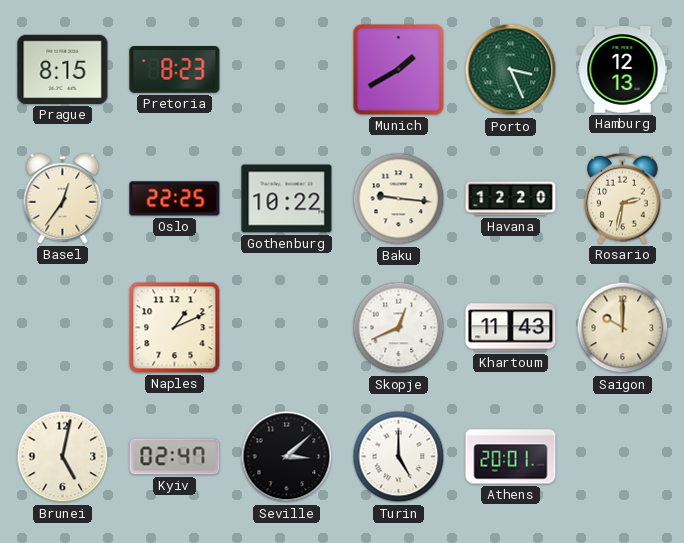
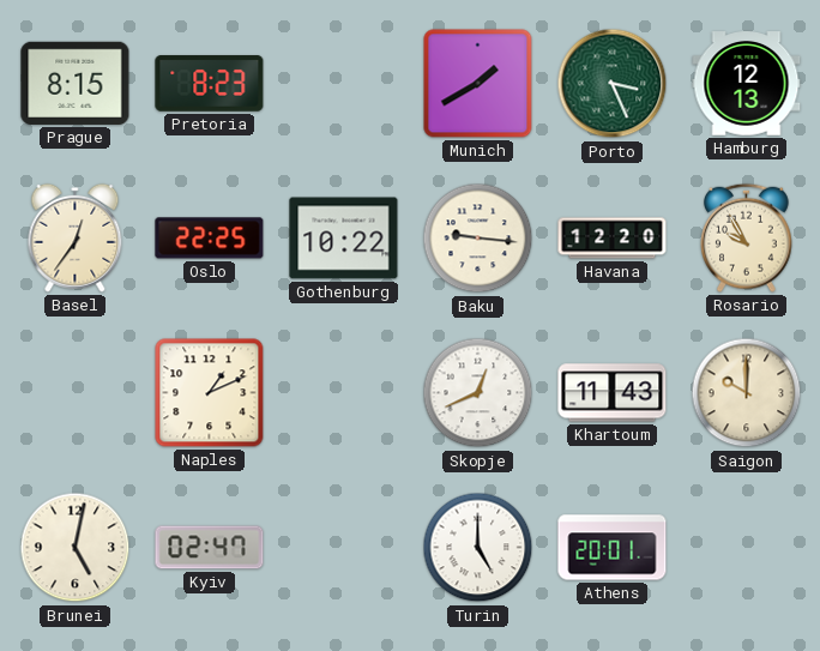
Rosario: 2:32 -> 9:55
Seville: 3:08 -> none
